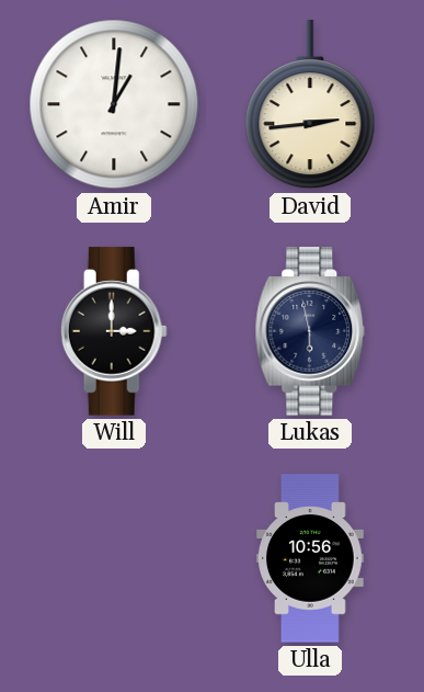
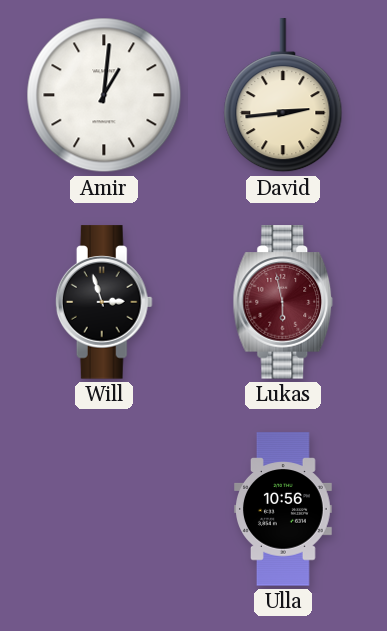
Will: 3:00 -> 2:57
Lukas dial: navy -> burgundy
